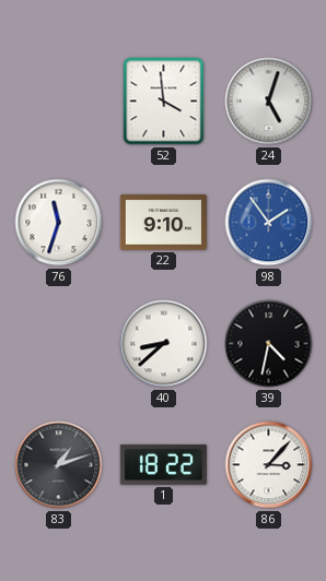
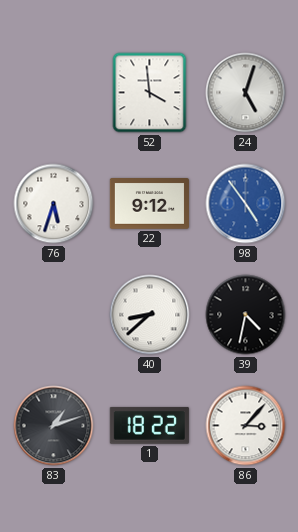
76: 11:33 -> 5:33
22: 9:10 -> 9:12
98: 1:54 -> 4:54
